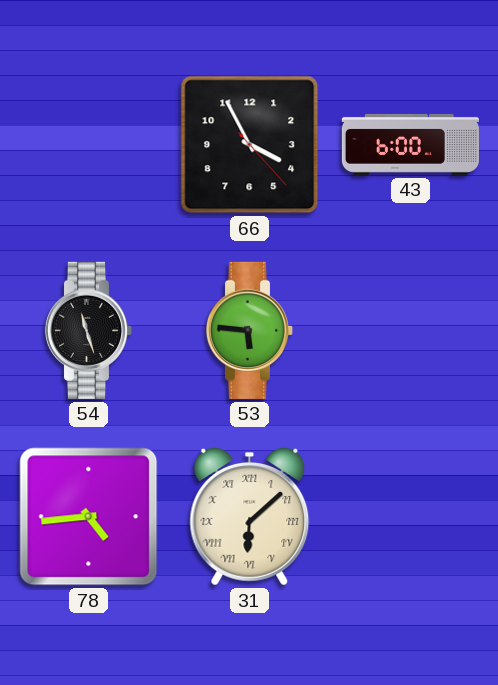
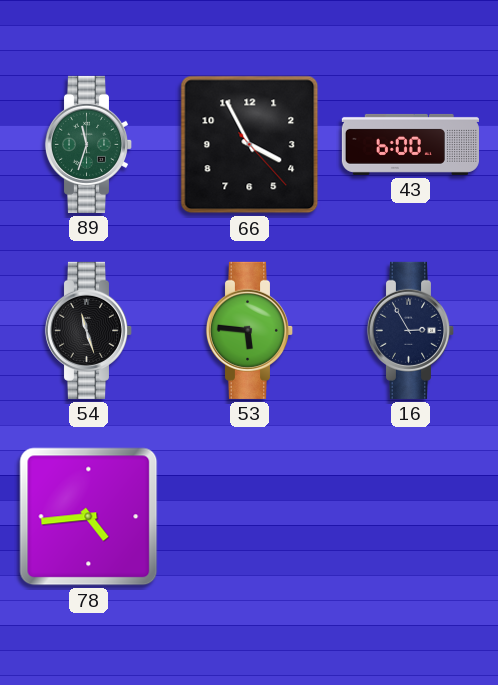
89: none -> 11:33
16: none -> 2:55
31: 6:08 -> none
